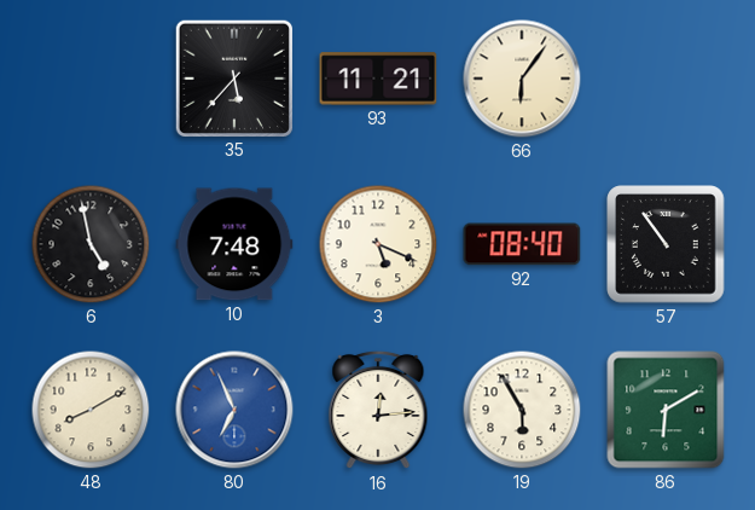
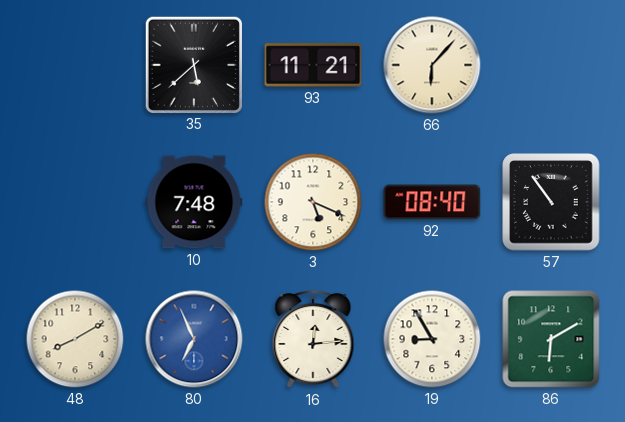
35: 5:37 -> 5:38
66: 6:06 -> 6:07
6: 4:58 -> none
19: 5:55 -> 8:55
